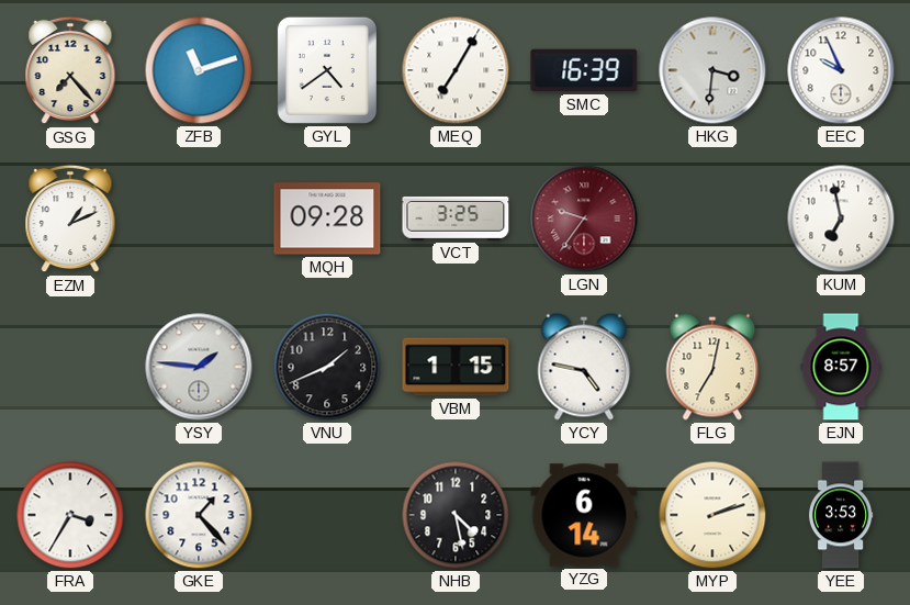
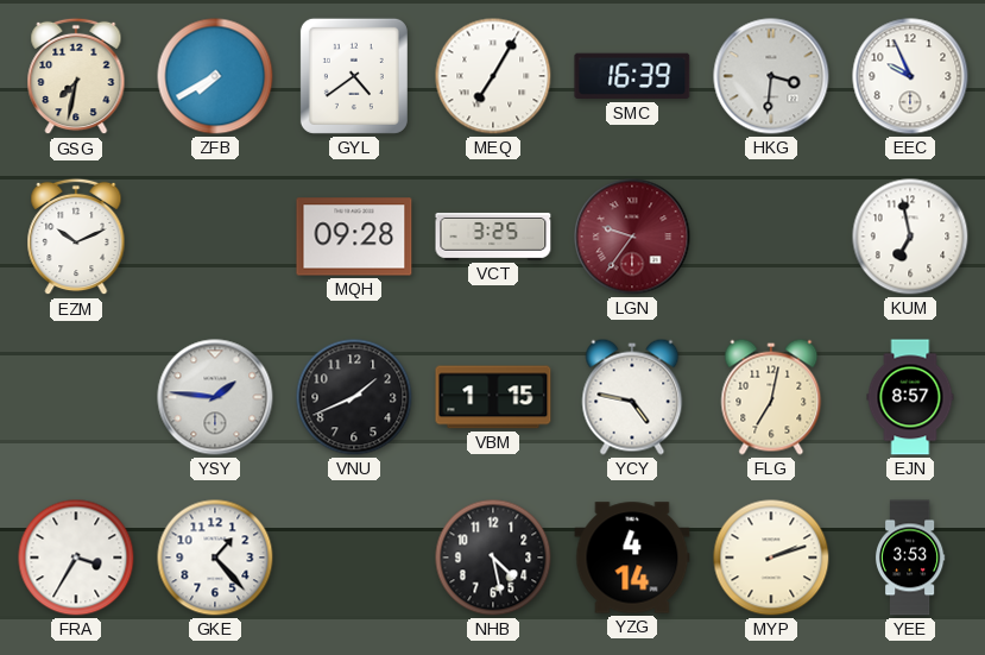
GSG: 7:23 -> 7:32
ZFB: 11:12 -> 7:40
EZM: 1:11 -> 10:11
YZG: 6:14 -> 4:14
